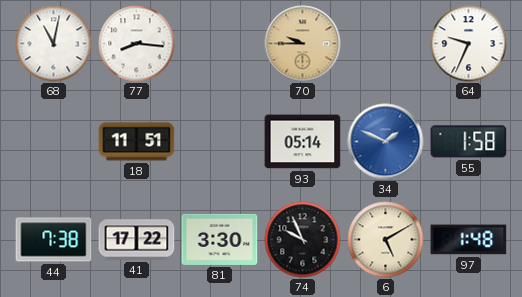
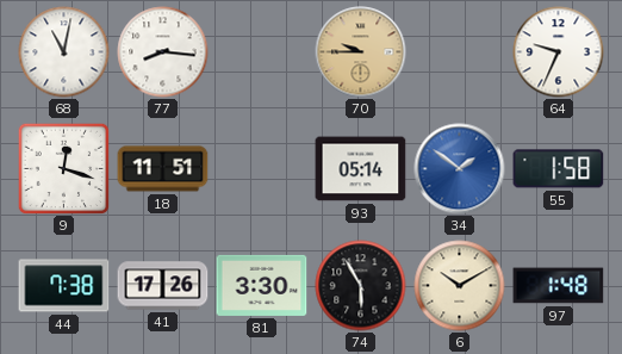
9: none -> 12:18
34: 1:49 -> 1:51
41: 17:22 -> 17:26
74: 9:56 -> 5:55
6: 5:10 -> 10:10
